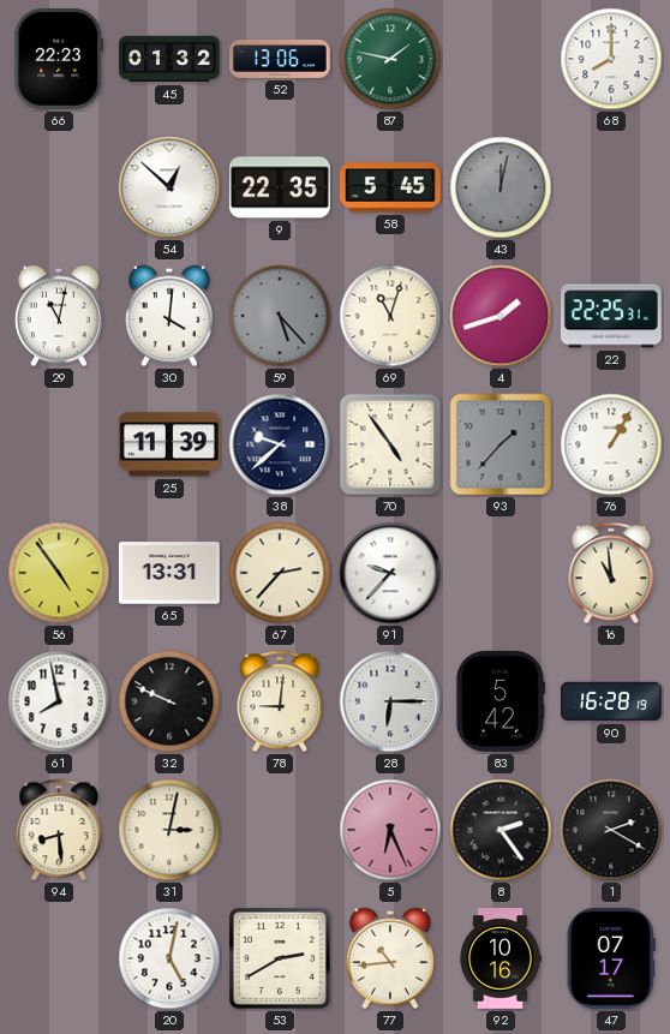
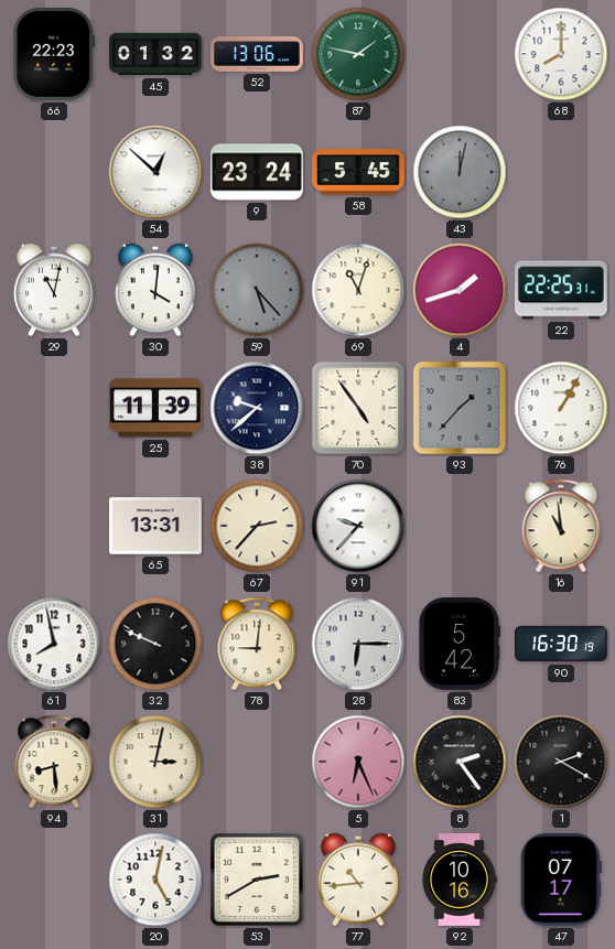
9: 22:35 -> 23:24
56: 4:54 -> none
90: 16:28 -> 16:30
